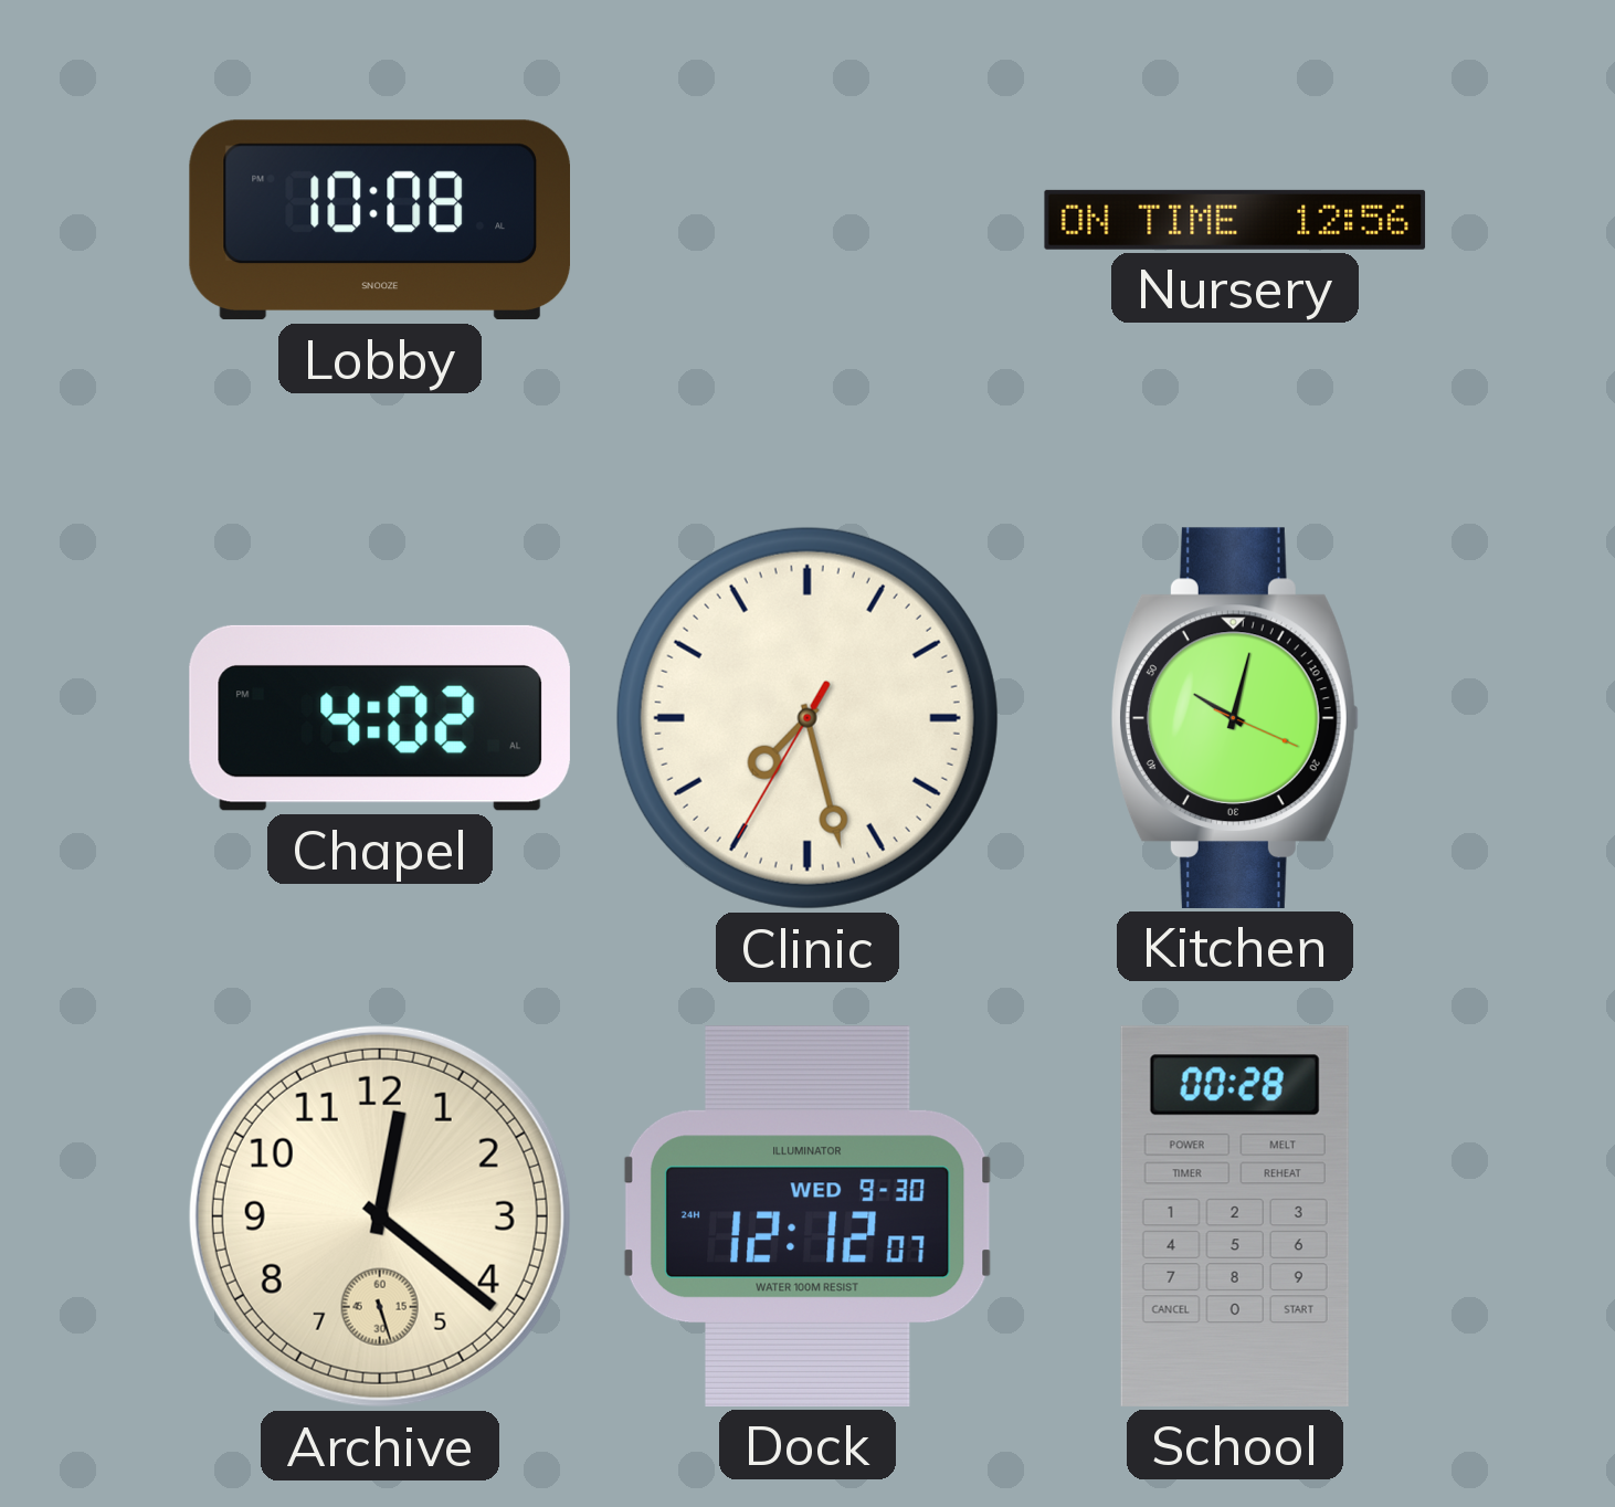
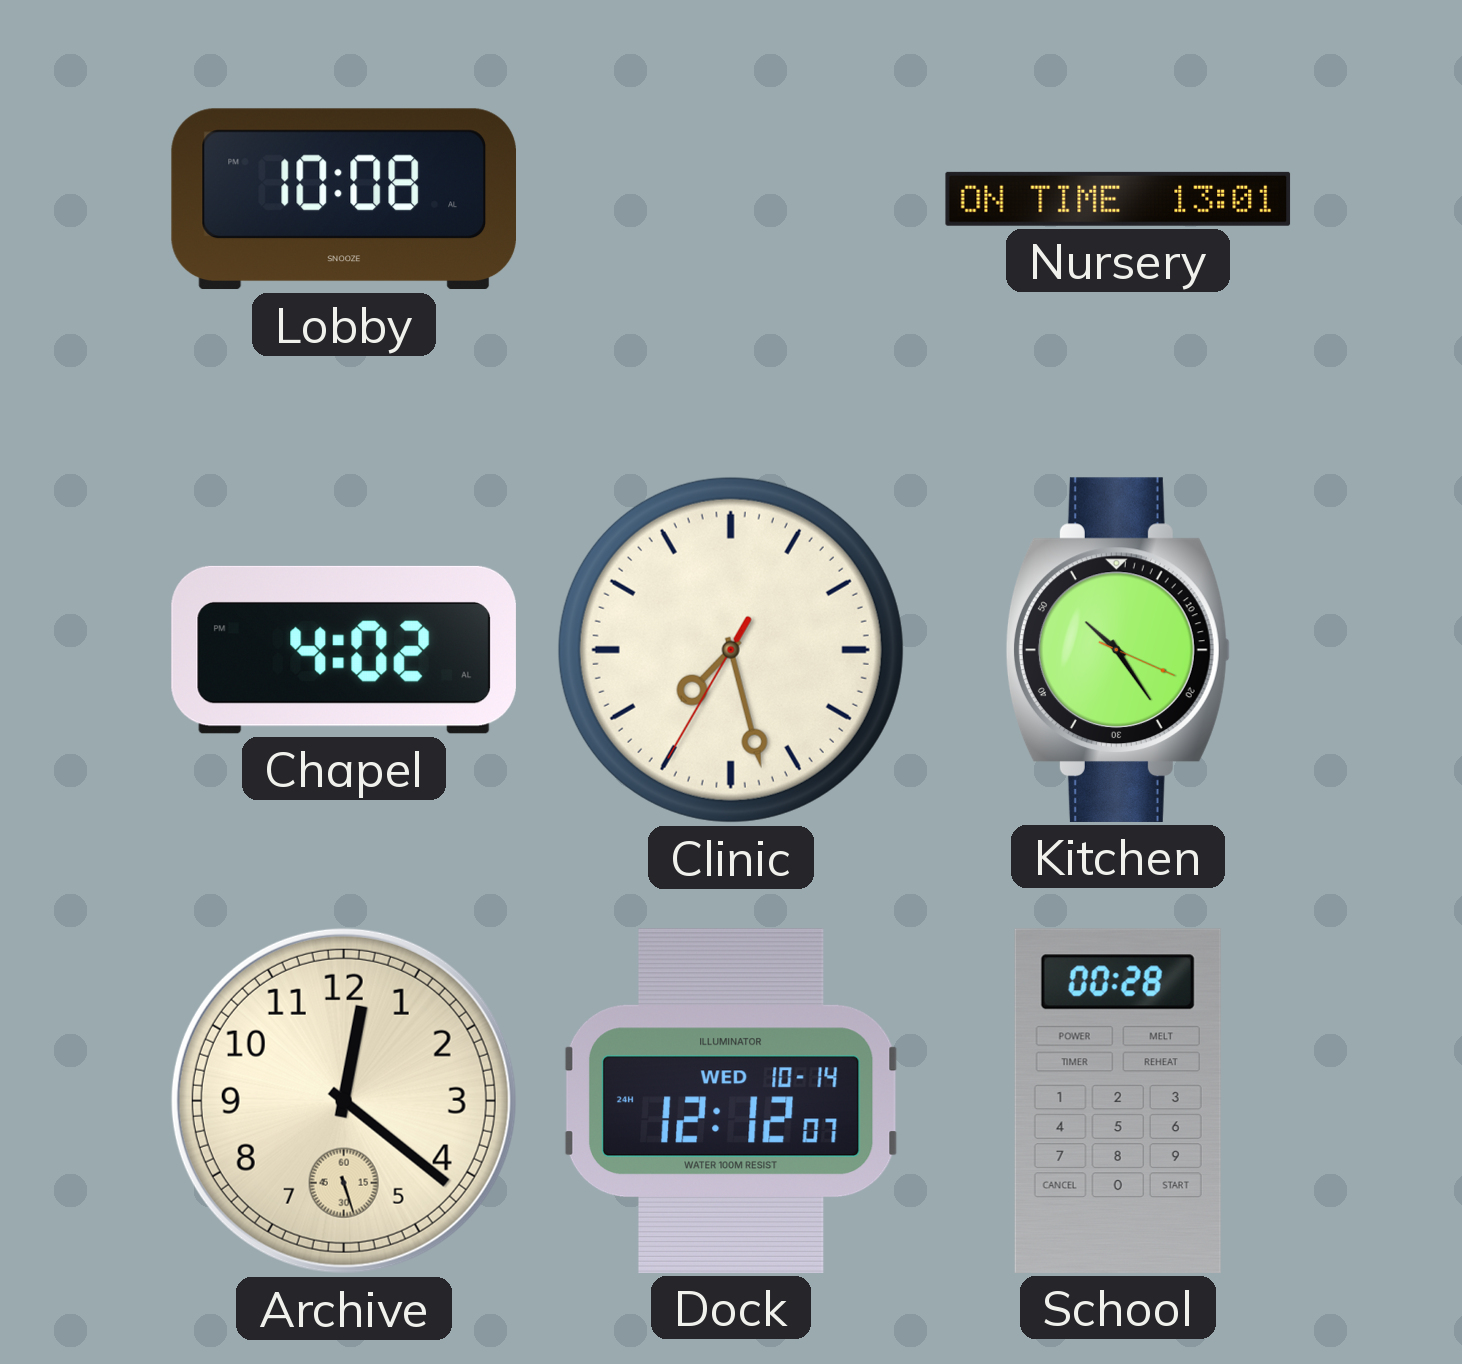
Nursery: 12:56 -> 13:01
Kitchen: 10:02 -> 10:24
Dock date: WED 9-30 -> WED 10-14
